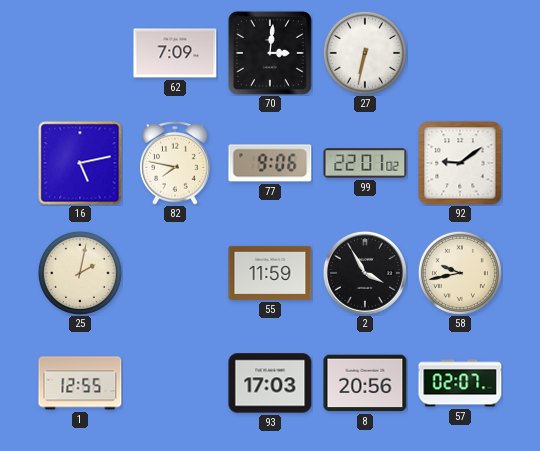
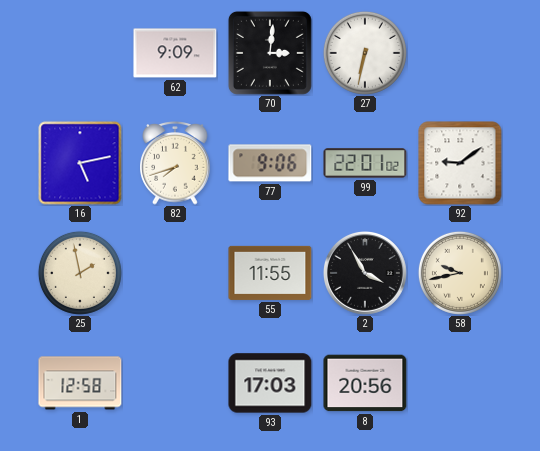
62: 7:09 -> 9:09
82: 7:47 -> 7:42
25: 2:02 -> 1:58
55: 11:59 -> 11:55
1: 12:55 -> 12:58
57: 02:07 -> none
